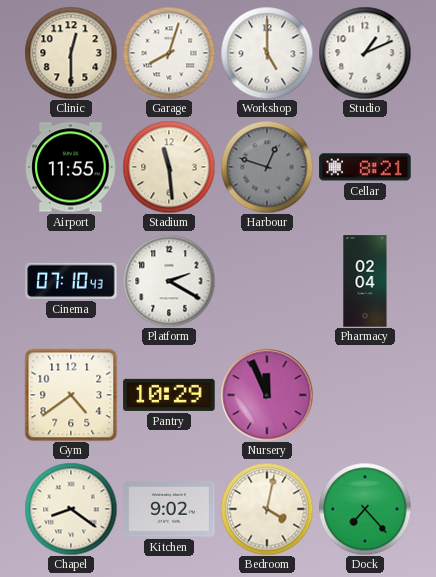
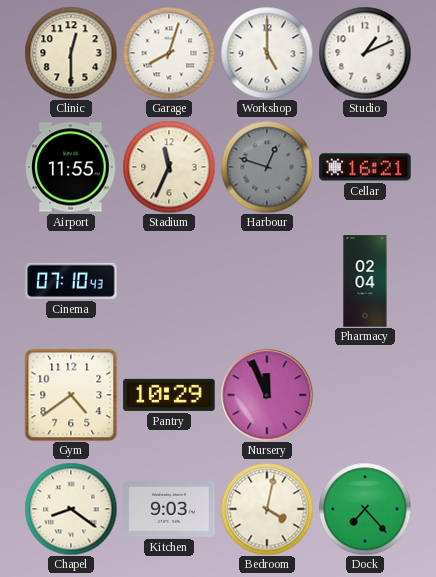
Stadium: 11:29 -> 11:34
Cellar: 8:21 -> 16:21
Platform: 2:20 -> none
Kitchen: 9:02 -> 9:03
